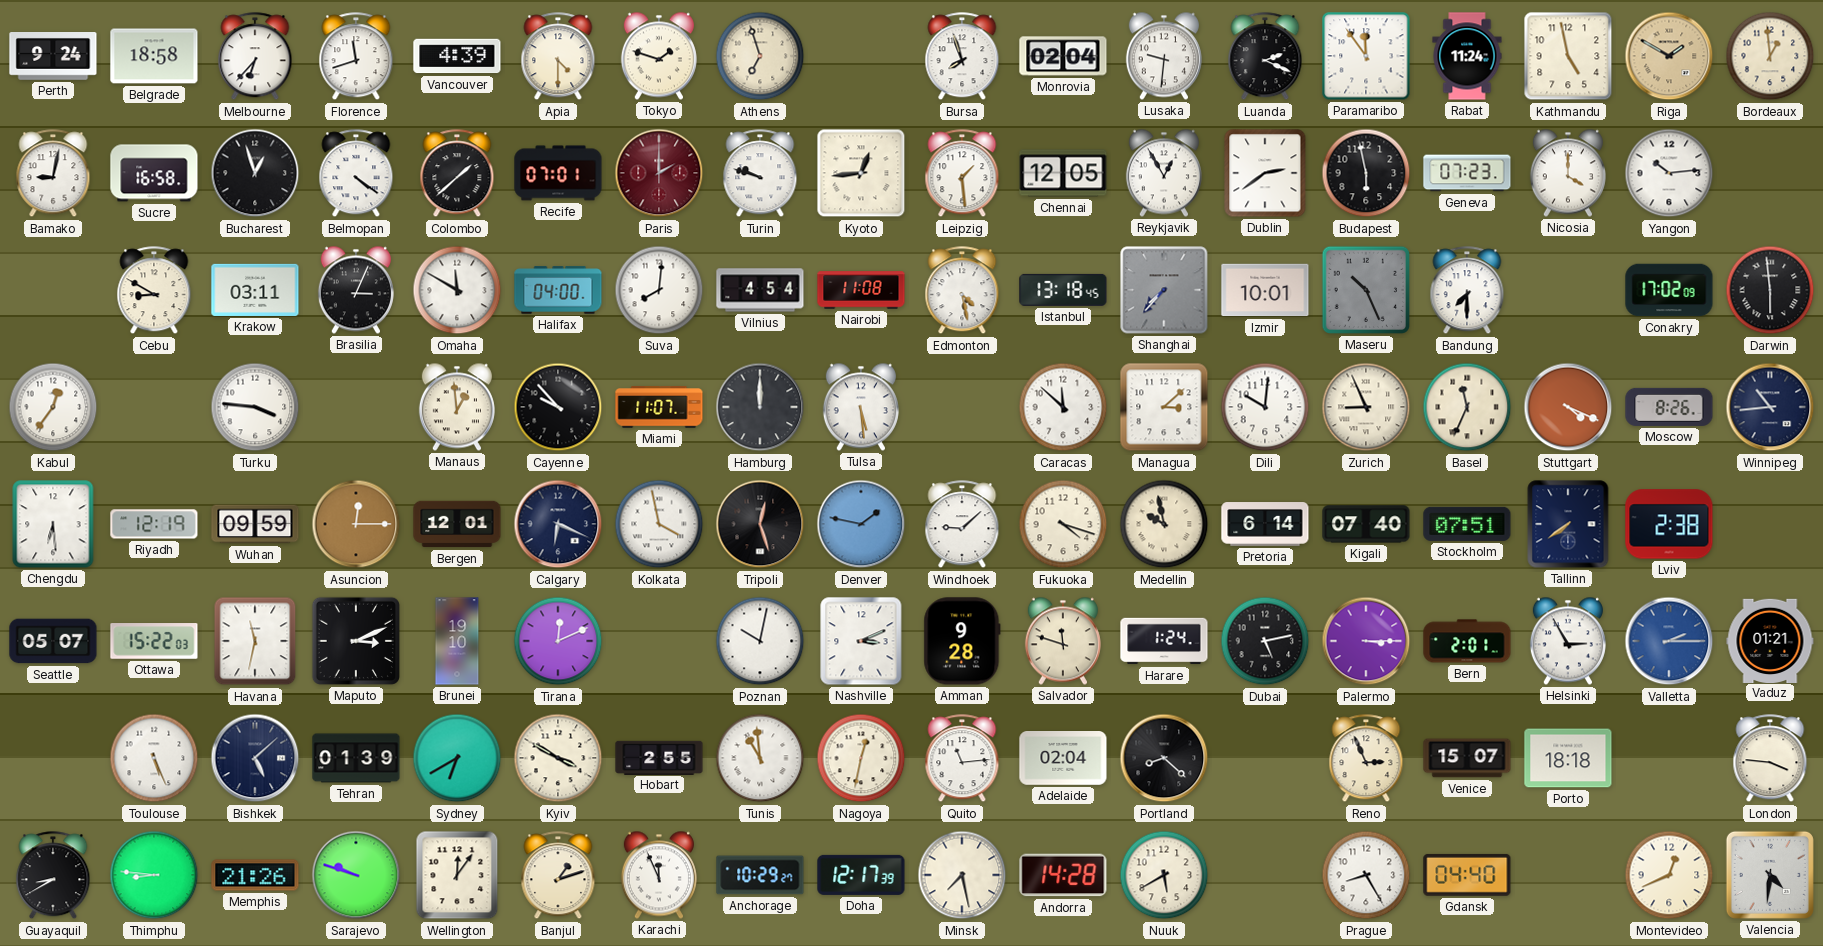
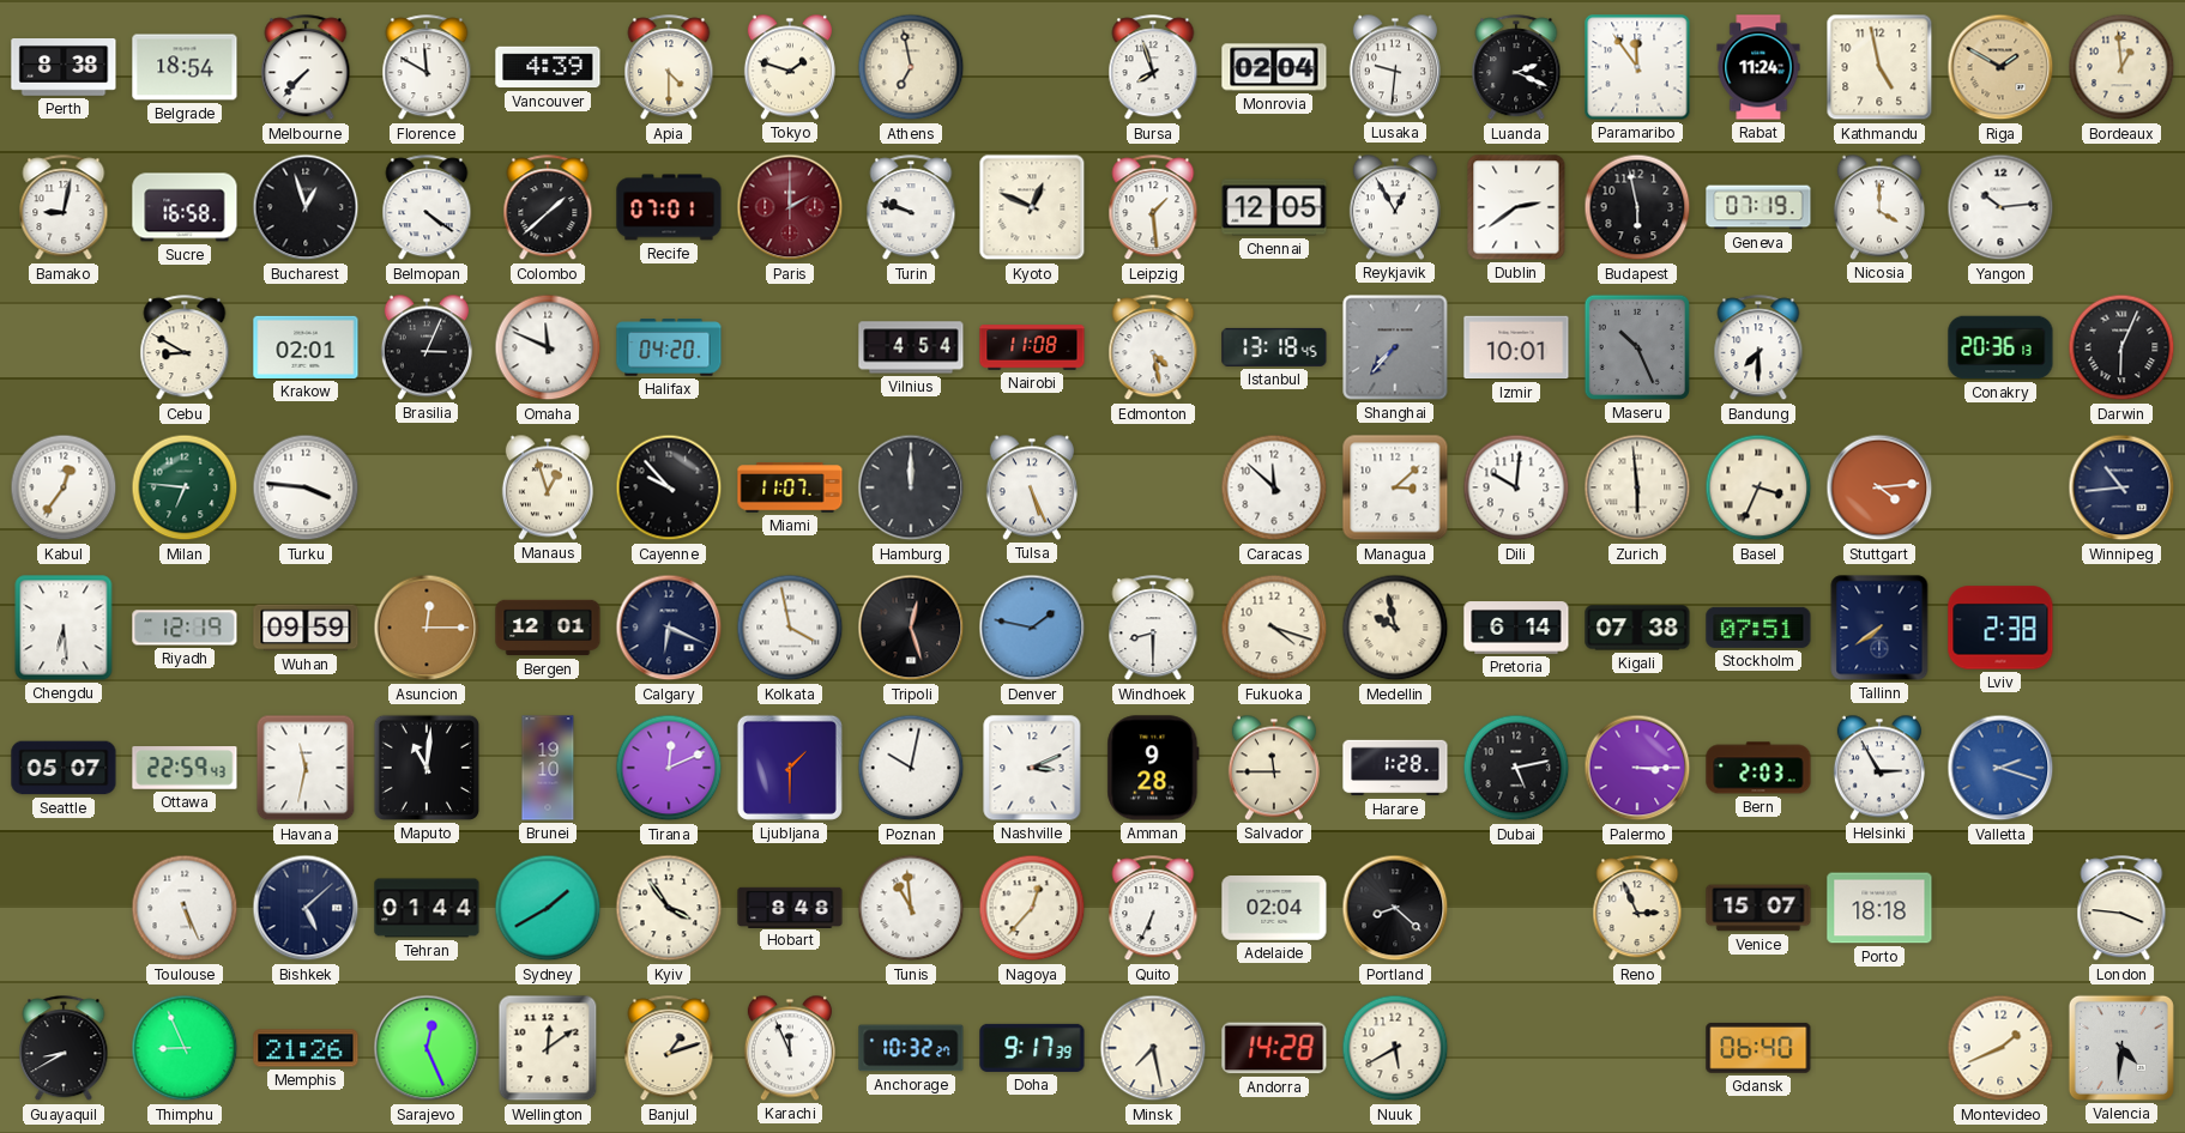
Perth: 9:24 -> 8:38
Belgrade: 18:58 -> 18:54
Melbourne: 6:37 -> 7:37
Florence: 11:42 -> 11:50
Athens: 6:57 -> 6:58
Kyoto: 12:44 -> 12:49
Geneva: 07:23 -> 07:19
Krakow: 03:11 -> 02:01
Omaha: 11:50 -> 11:49
Halifax: 04:00 -> 04:20
Suva: 8:01 -> none
Conakry: 17:02 -> 20:36
Darwin: 5:59 -> 6:04
Milan: none -> 6:46
Manaus: 12:59 -> 12:57
Tulsa: 5:29 -> 5:26
Zurich: 8:56 -> 5:59
Basel: 11:34 -> 3:34
Stuttgart: 4:19 -> 4:14
Moscow: 8:26 -> none
Windhoek: 9:08 -> 8:30
Kigali: 07:40 -> 07:38
Ottawa: 15:22 -> 22:59
Maputo: 3:11 -> 11:01
Ljubljana: none -> 1:30
Salvador: 11:48 -> 11:45
Harare: 1:24 -> 1:28
Bern: 2:01 -> 2:03
Valletta: 2:15 -> 2:18
Vaduz: 01:21 -> none
Tehran: 01:39 -> 01:44
Sydney: 6:40 -> 1:40
Kyiv: 3:50 -> 3:54
Hobart: 2:55 -> 8:48
Nagoya: 12:32 -> 12:37
Quito: 11:14 -> 6:34
Thimphu: 8:46 -> 8:56
Sarajevo: 9:48 -> 12:26
Wellington: 12:06 -> 12:09
Anchorage: 10:29 -> 10:32
Doha: 12:17 -> 9:17
Prague: 8:25 -> none
Gdansk: 04:40 -> 06:40
Montevideo: 12:41 -> 1:41
